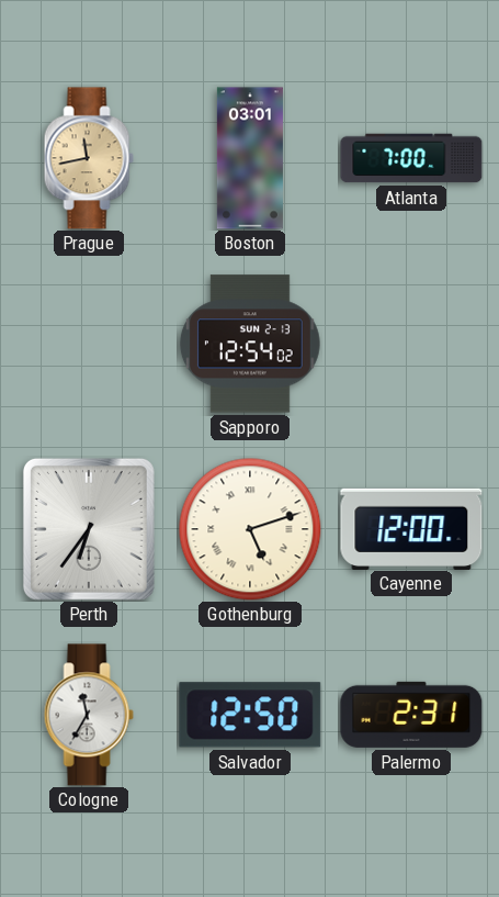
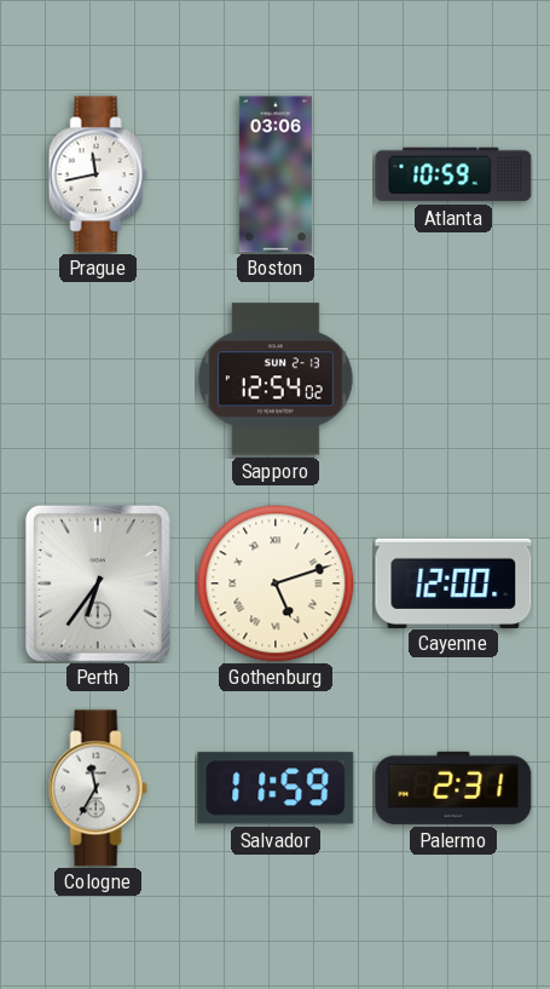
Prague dial: champagne -> white
Boston: 03:01 -> 03:06
Atlanta: 7:00 -> 10:59
Salvador: 12:50 -> 11:59
